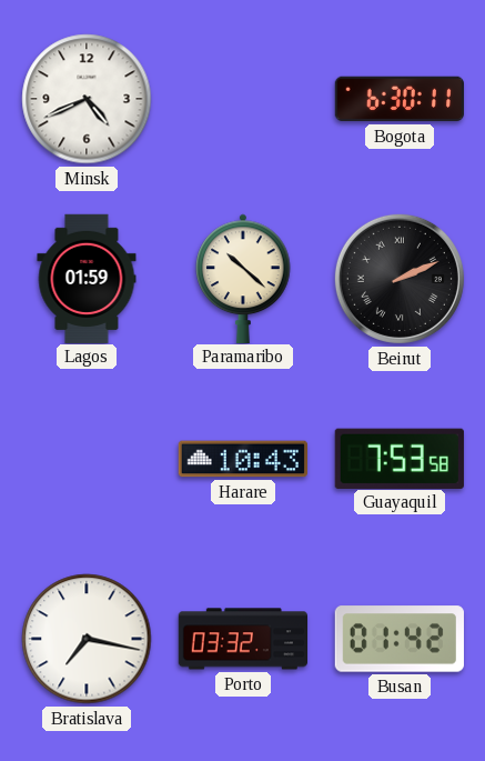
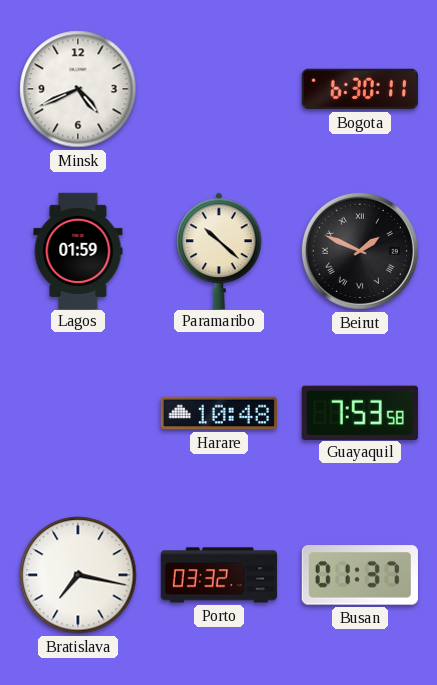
Beirut: 2:11 -> 1:49
Harare: 10:43 -> 10:48
Busan: 01:42 -> 01:37
